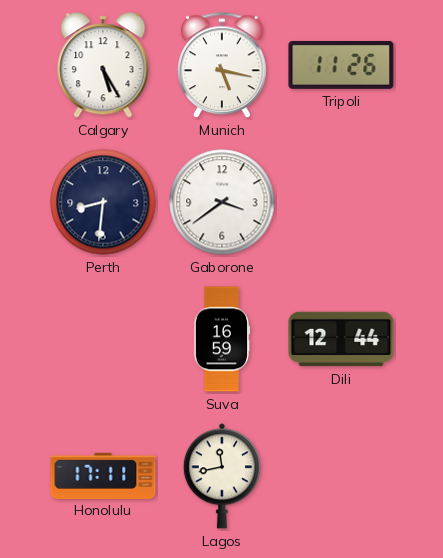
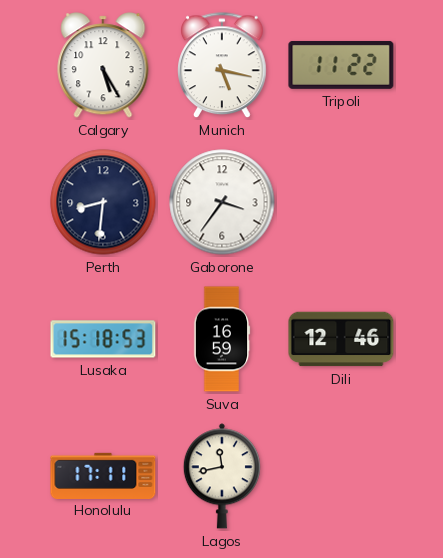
Tripoli: 11:26 -> 11:22
Gaborone: 3:39 -> 3:36
Lusaka: none -> 15:18
Dili: 12:44 -> 12:46
